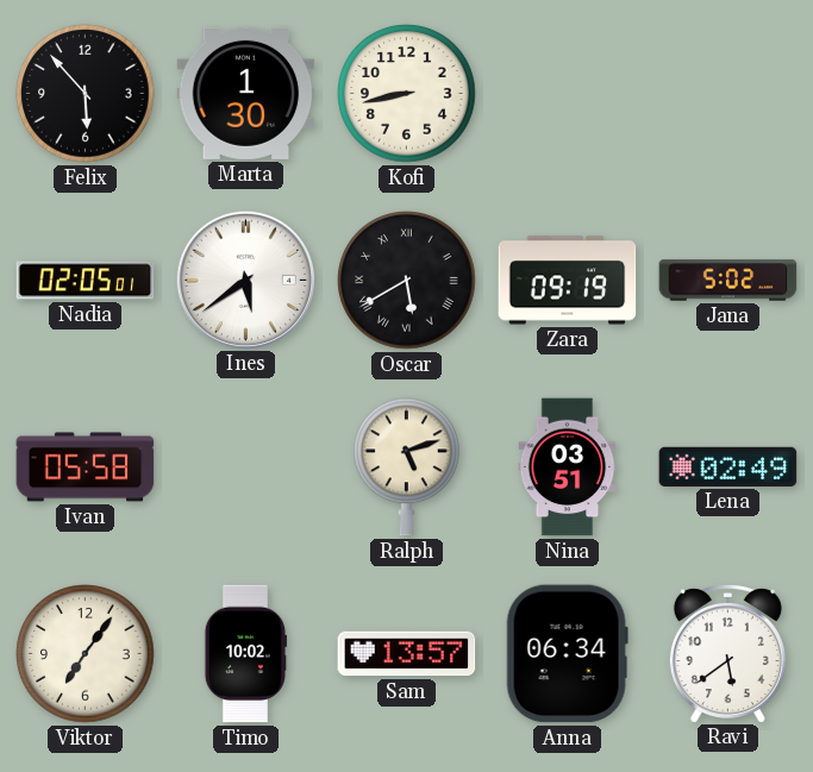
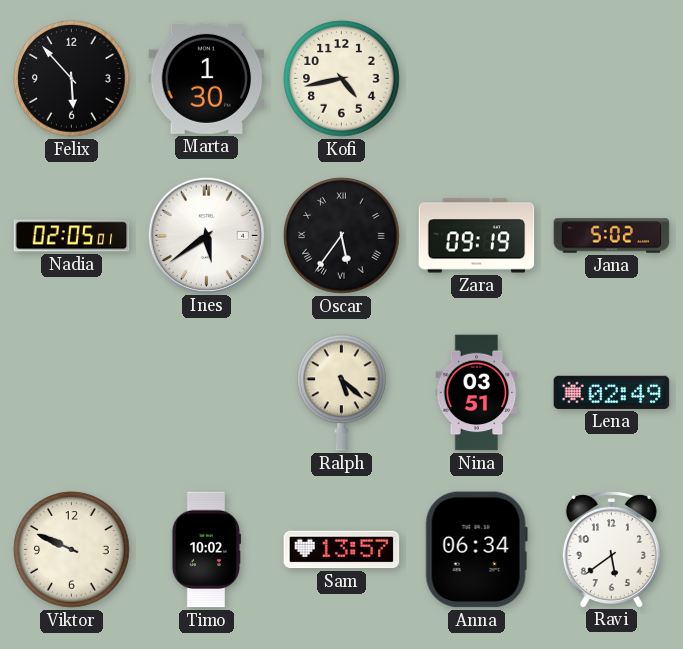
Kofi: 8:43 -> 4:43
Oscar: 5:40 -> 5:36
Ivan: 05:58 -> none
Ralph: 5:12 -> 5:22
Viktor: 7:06 -> 9:49
